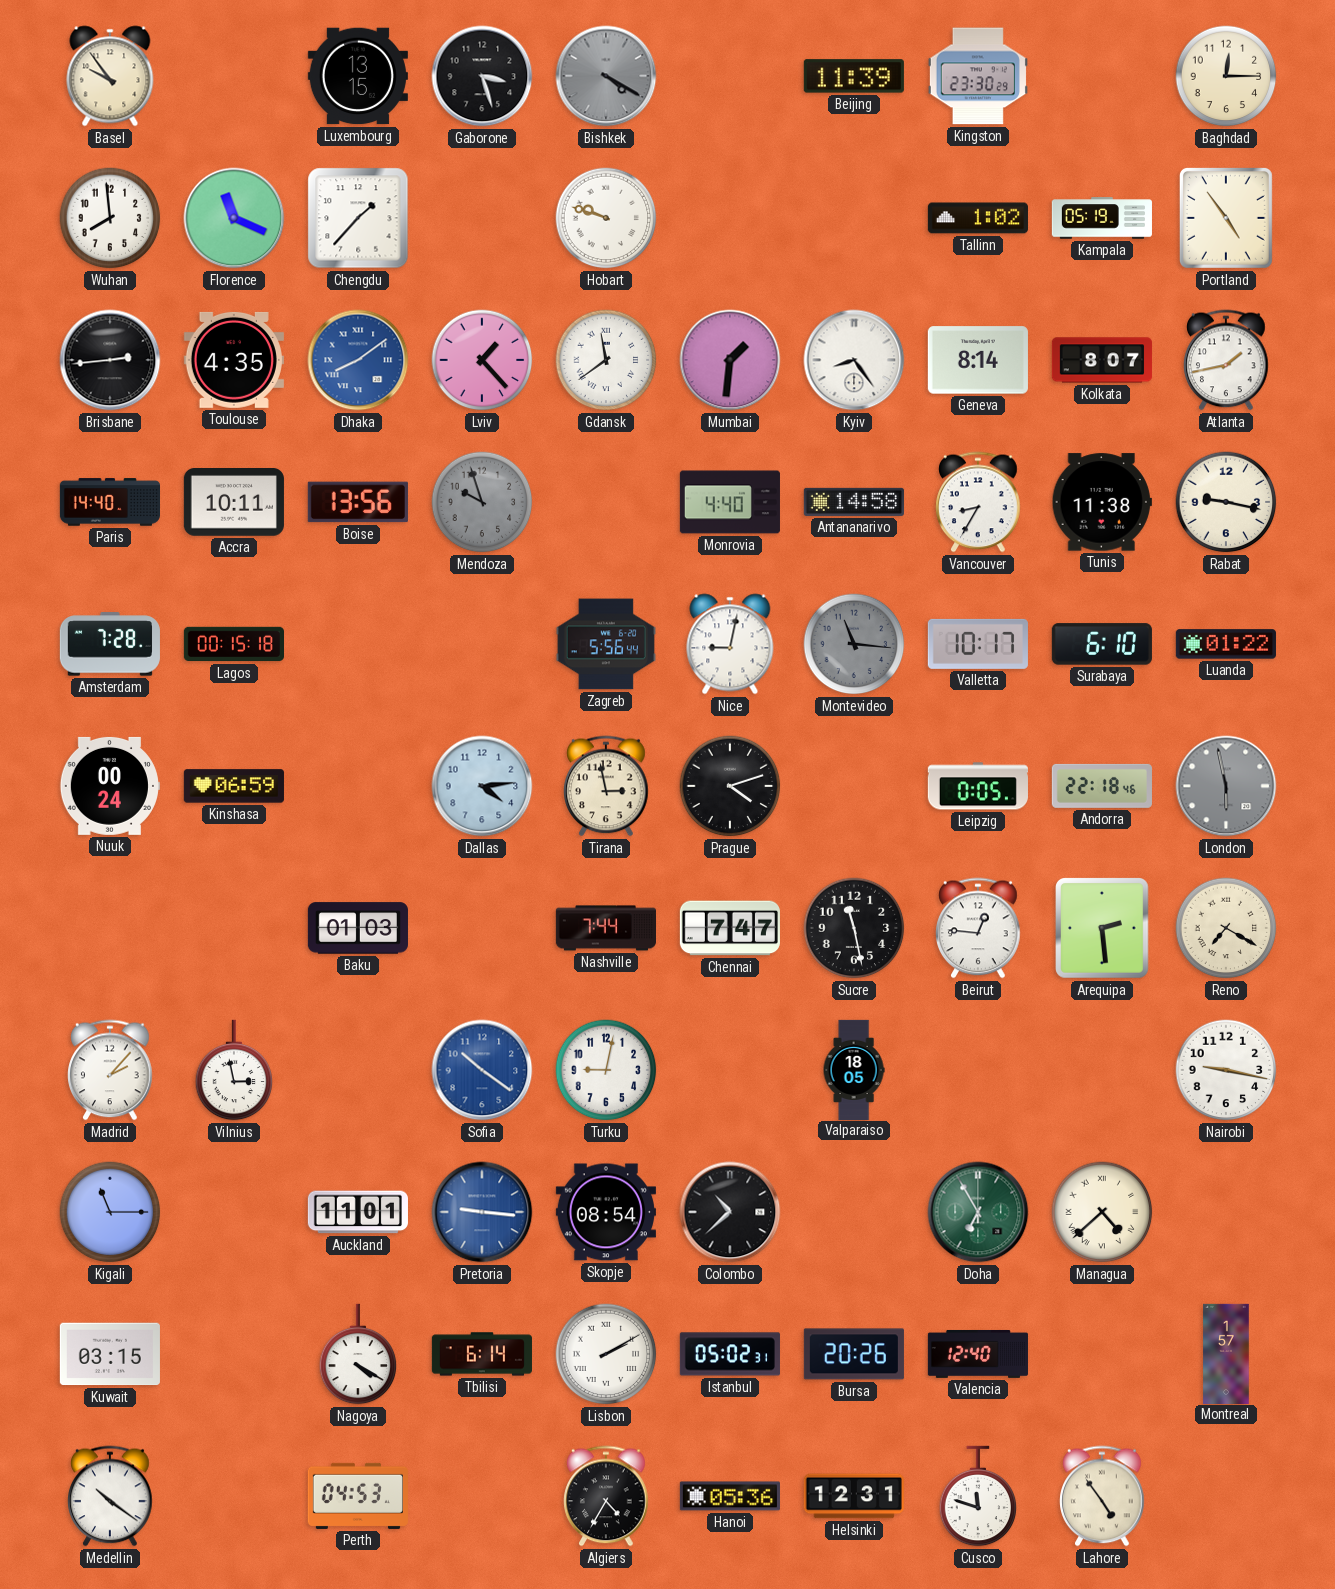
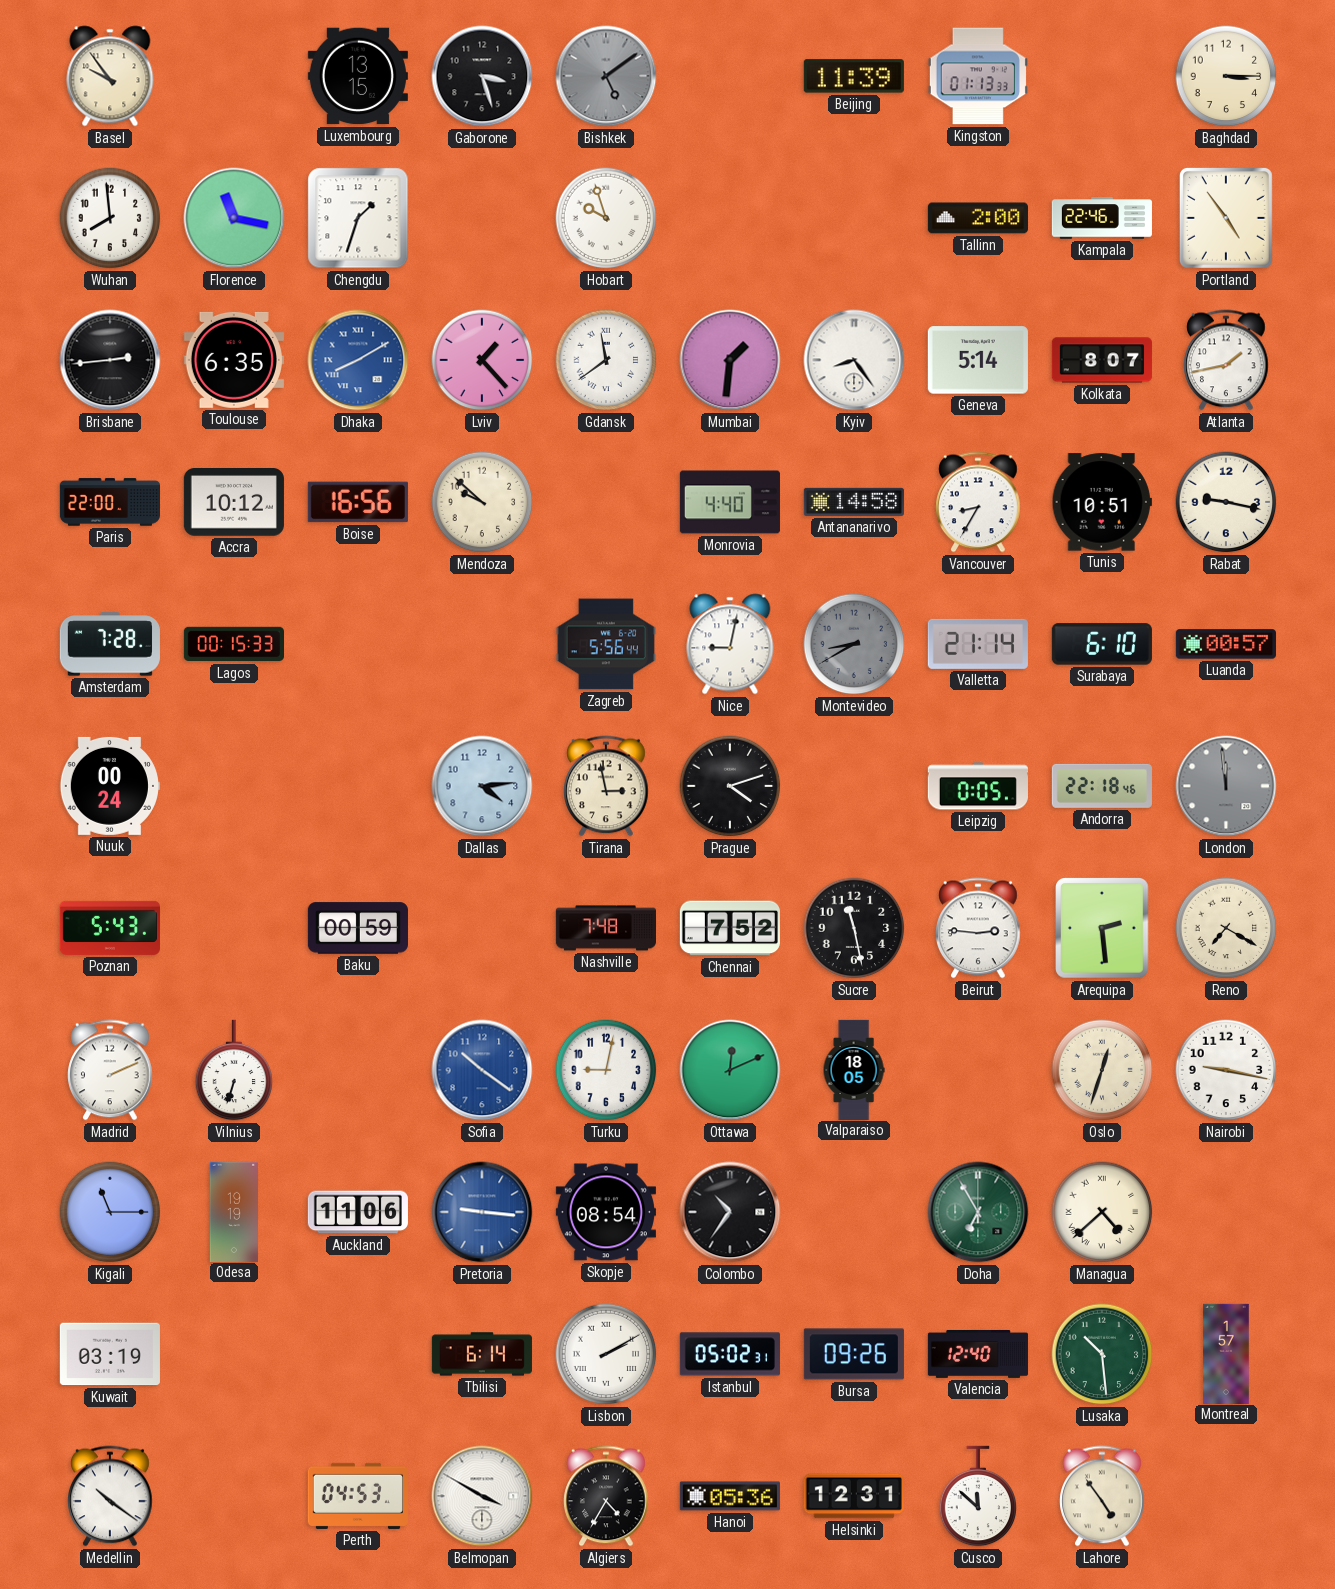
Bishkek: 4:20 -> 5:09
Kingston: 23:30 -> 01:13
Baghdad: 12:15 -> 3:15
Florence: 11:19 -> 11:17
Chengdu: 1:37 -> 1:33
Hobart: 9:48 -> 9:57
Tallinn: 1:02 -> 2:00
Kampala: 05:19 -> 22:46
Toulouse: 4:35 -> 6:35
Dhaka: 8:09 -> 8:10
Geneva: 8:14 -> 5:14
Paris: 14:40 -> 22:00
Accra: 10:11 -> 10:12
Boise: 13:56 -> 16:56
Mendoza: 9:57 -> 9:52
Mendoza dial: grey -> cream
Tunis: 11:38 -> 10:51
Lagos: 00:15:18 -> 00:15:33
Montevideo: 11:16 -> 8:40
Valletta: 10:17 -> 21:14
Luanda: 01:22 -> 00:57
Kinshasa: 06:59 -> none
London: 5:58 -> 11:59
Poznan: none -> 5:43
Baku: 01:03 -> 00:59
Nashville: 7:44 -> 7:48
Chennai: 7:47 -> 7:52
Beirut: 12:46 -> 2:46
Madrid: 2:07 -> 2:11
Vilnius: 2:58 -> 6:33
Ottawa: none -> 12:11
Oslo: none -> 12:33
Odesa: none -> 19:19
Auckland: 11:01 -> 11:06
Colombo: 10:38 -> 10:36
Kuwait: 03:15 -> 03:19
Nagoya: 4:20 -> none
Bursa: 20:26 -> 09:26
Lusaka: none -> 10:29
Belmopan: none -> 3:50
Cusco: 11:48 -> 11:52
